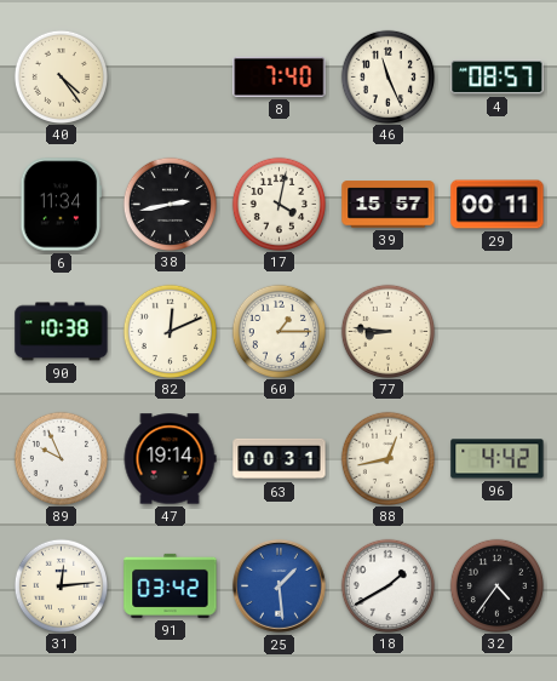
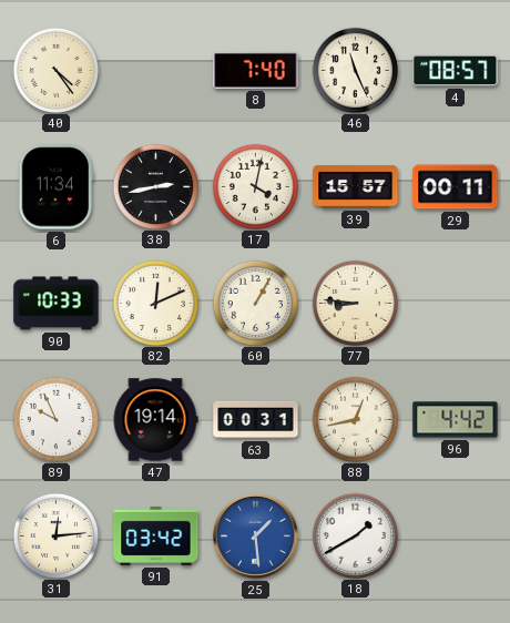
90: 10:38 -> 10:33
60: 1:15 -> 1:05
32: 4:36 -> none
